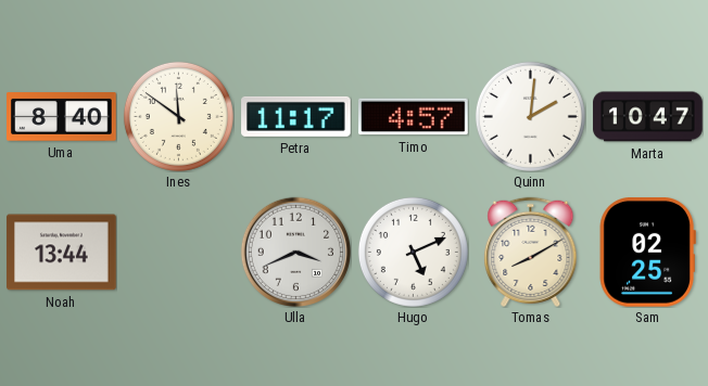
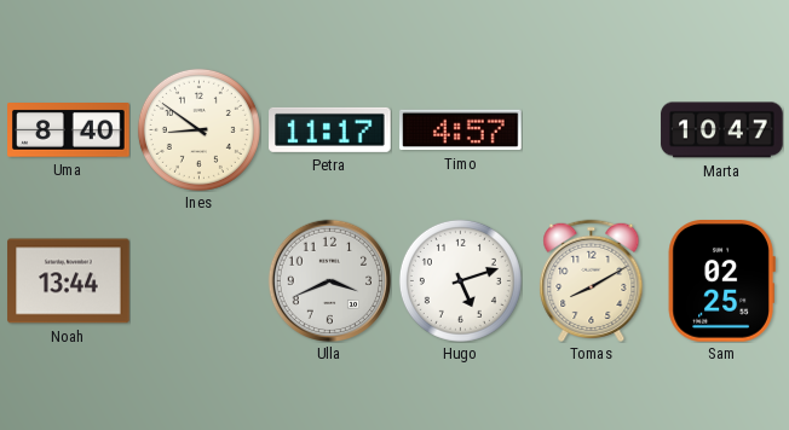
Ines: 11:51 -> 8:51
Quinn: 2:01 -> none
Hugo: 5:11 -> 5:12
